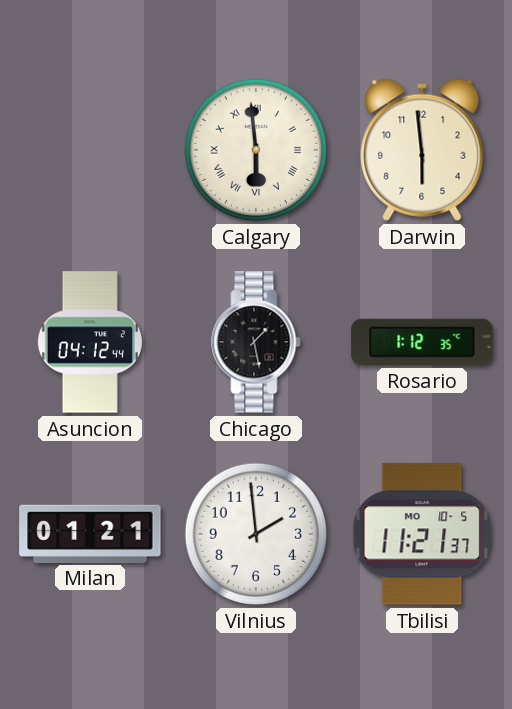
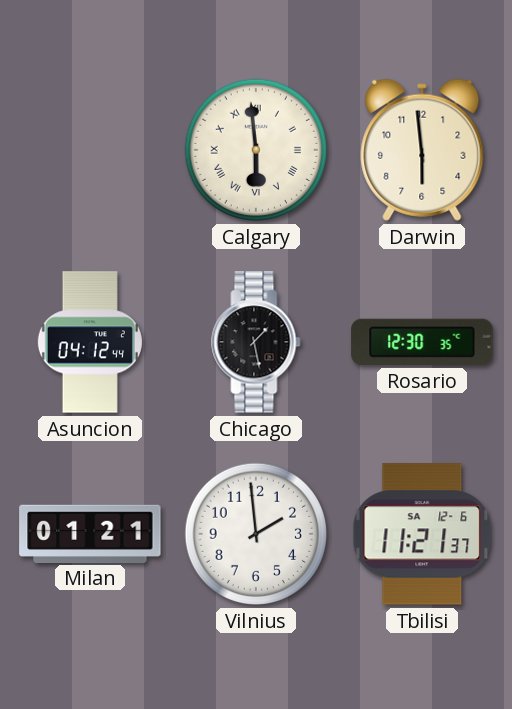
Rosario: 1:12 -> 12:30
Tbilisi date: MO 10-5 -> SA 12-6
